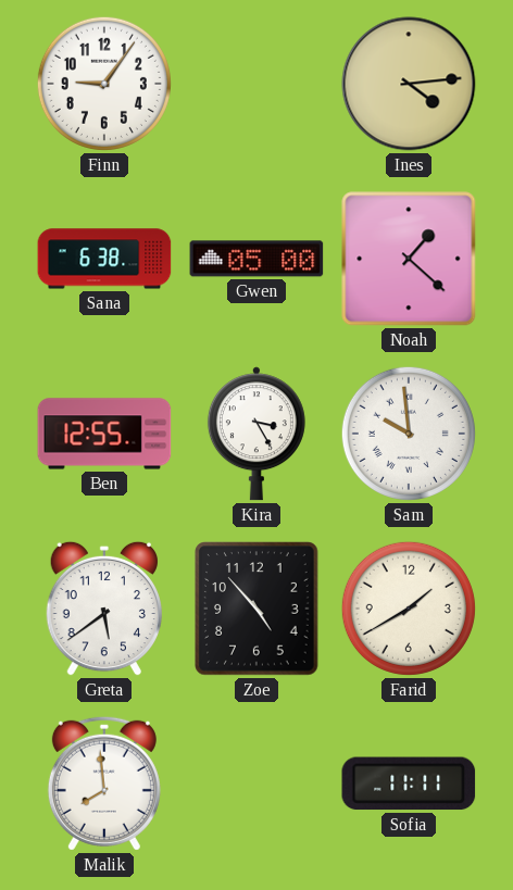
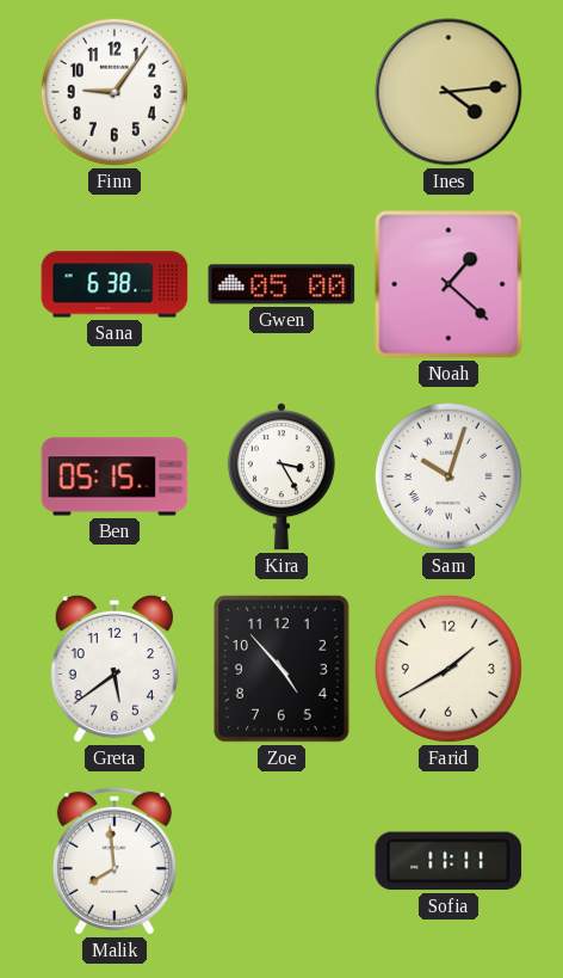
Ben: 12:55 -> 05:15
Sam: 9:59 -> 10:03
